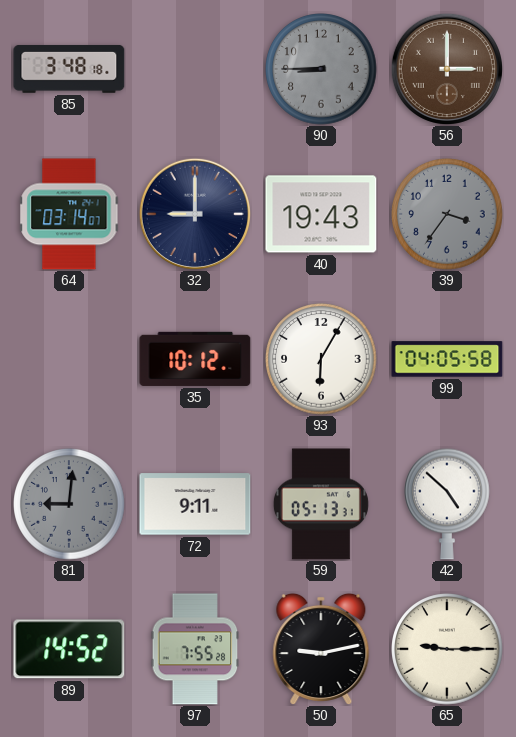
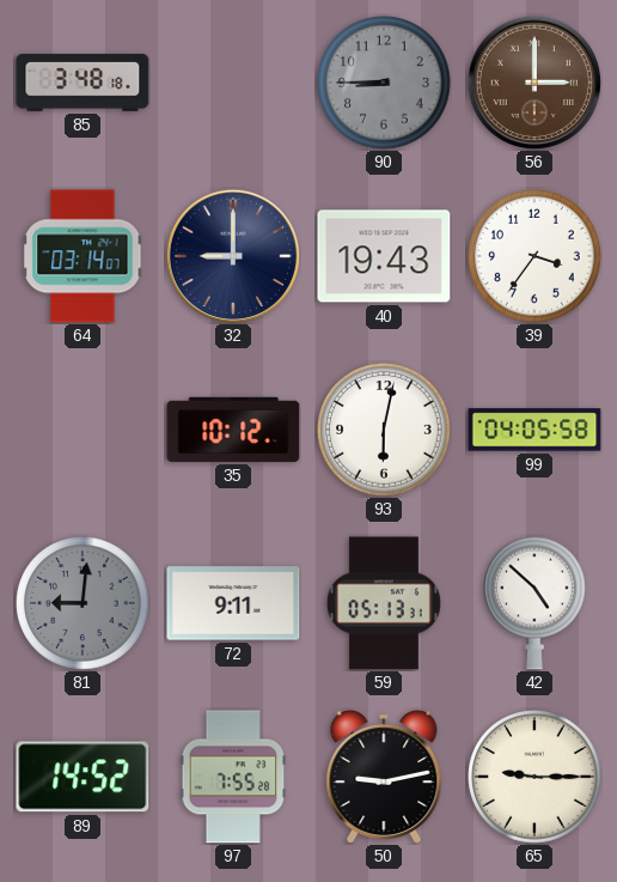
39 dial: grey -> white
93: 6:05 -> 6:02
